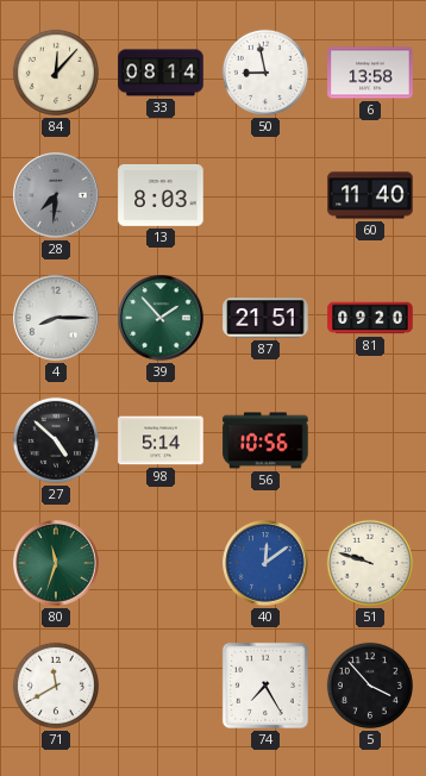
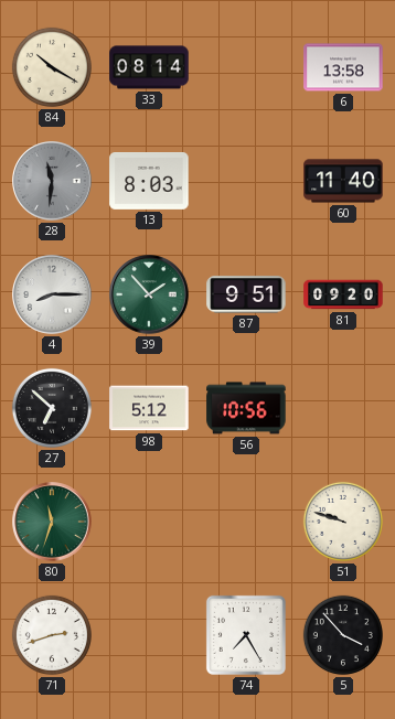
84: 12:07 -> 10:20
50: 8:58 -> none
28: 7:31 -> 11:31
87: 21:51 -> 9:51
27: 4:52 -> 6:52
98: 5:14 -> 5:12
40: 12:09 -> none
71: 11:40 -> 2:42
